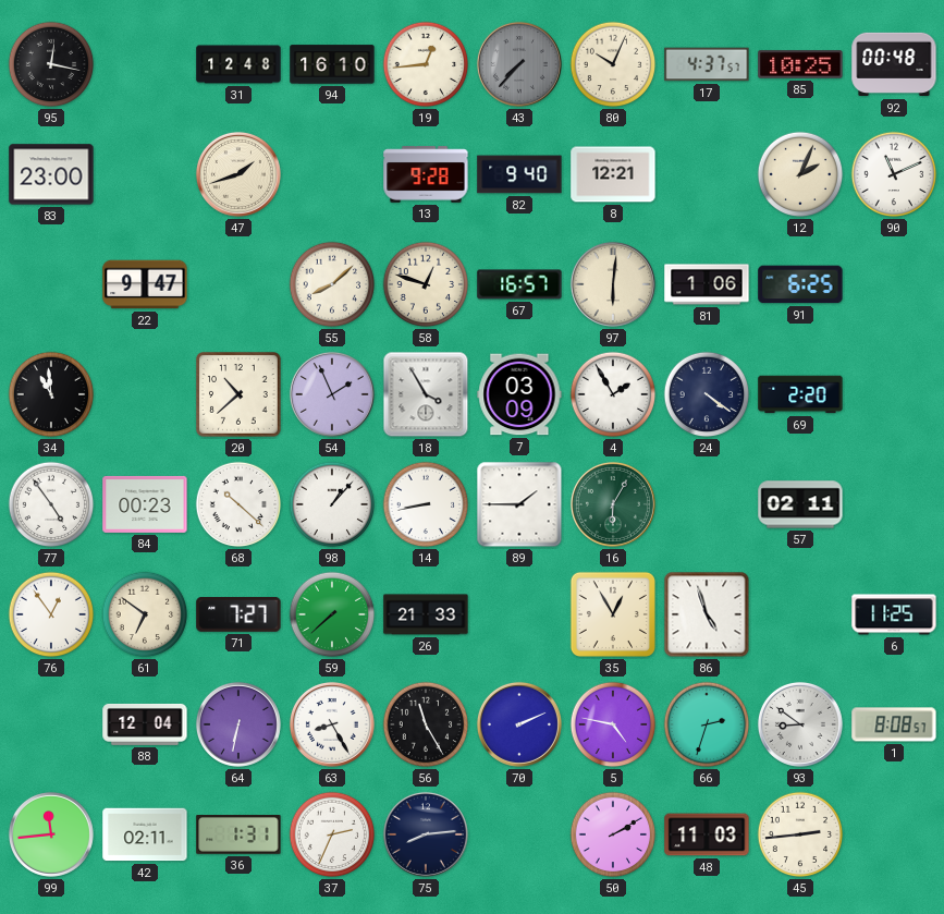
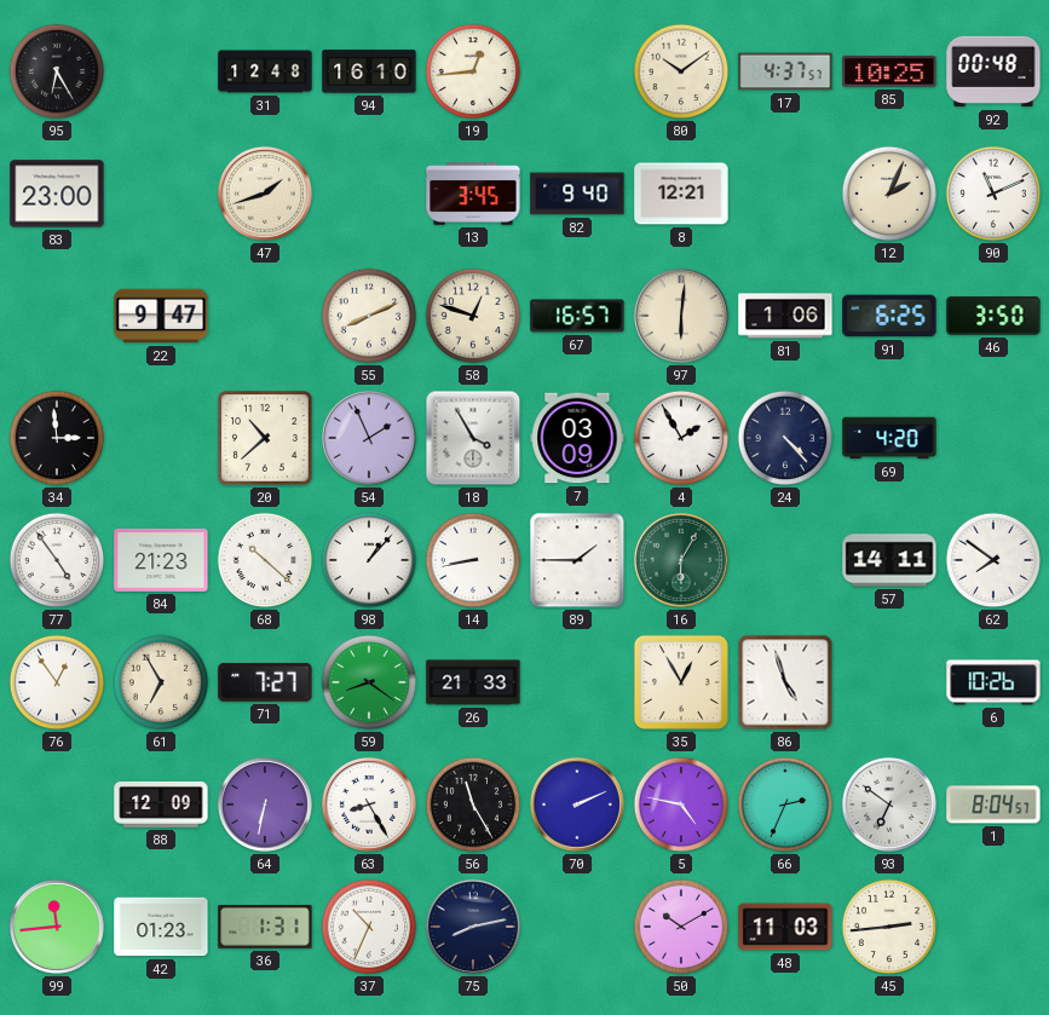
95: 12:17 -> 6:25
43: 7:37 -> none
80: 10:04 -> 10:09
13: 9:28 -> 3:45
55: 8:08 -> 8:11
46: none -> 3:50
34: 10:59 -> 2:59
24: 4:21 -> 4:23
69: 2:20 -> 4:20
84: 00:23 -> 21:23
57: 02:11 -> 14:11
62: none -> 7:51
61: 6:51 -> 6:55
59: 7:38 -> 8:21
6: 11:25 -> 10:26
88: 12:04 -> 12:09
66: 2:33 -> 2:34
93: 8:51 -> 6:51
1: 8:08 -> 8:04
42: 02:11 -> 01:23
37: 2:34 -> 10:34
75: 8:14 -> 8:13
50: 2:10 -> 10:10
